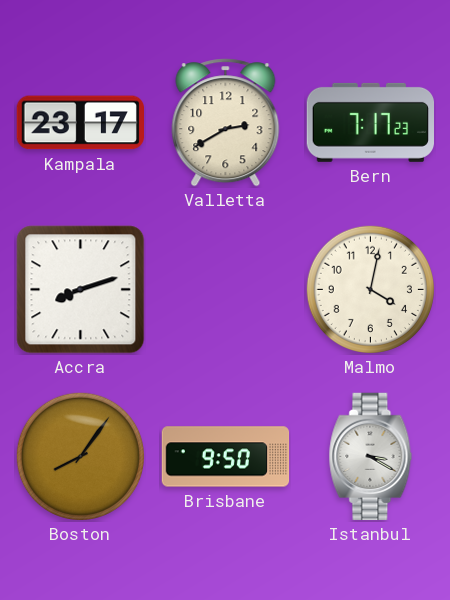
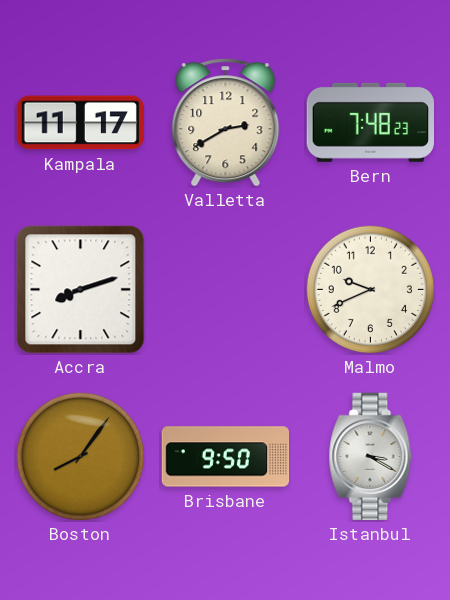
Kampala: 23:17 -> 11:17
Bern: 7:17 -> 7:48
Malmo: 4:02 -> 9:41
